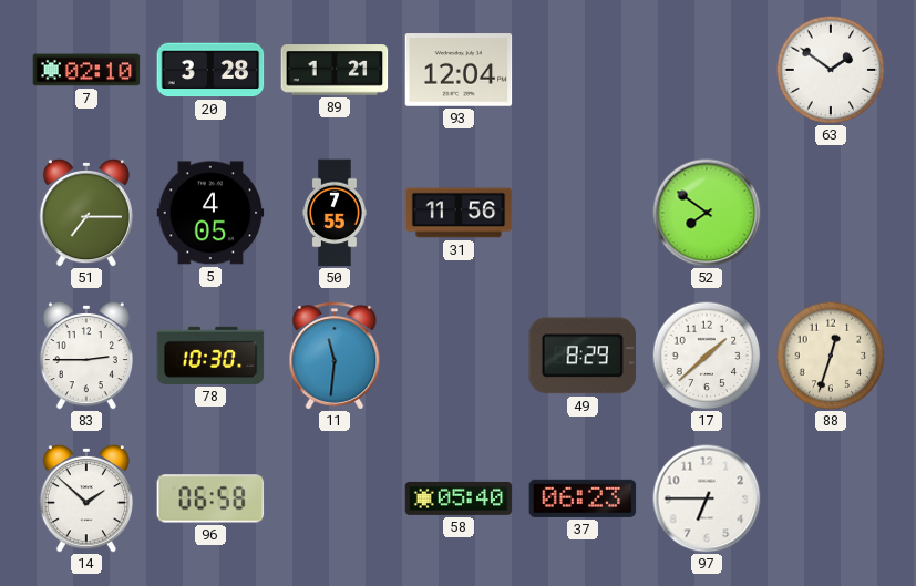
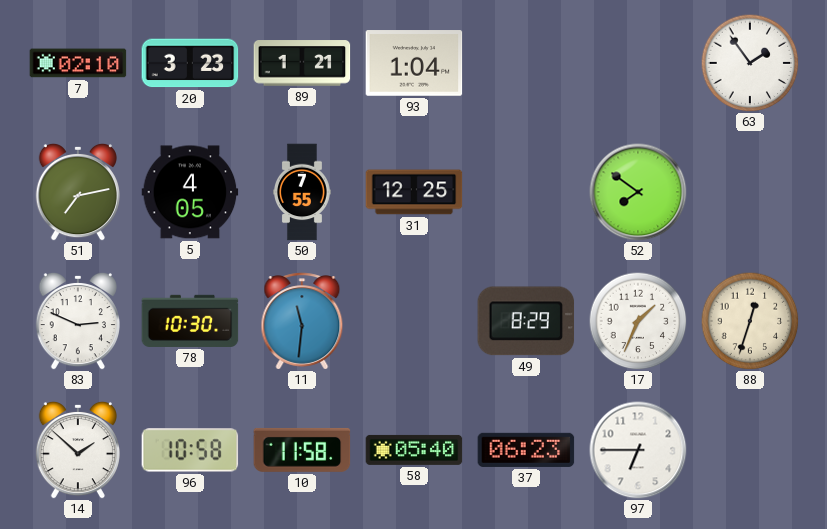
20: 3:28 -> 3:23
93: 12:04 -> 1:04
63: 1:51 -> 1:54
51: 7:15 -> 7:13
31: 11:56 -> 12:25
83: 2:45 -> 2:49
17: 1:38 -> 1:34
96: 06:58 -> 10:58
10: none -> 11:58
